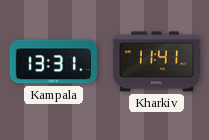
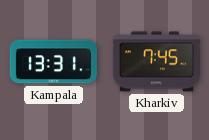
Kharkiv: 11:41 -> 7:45
